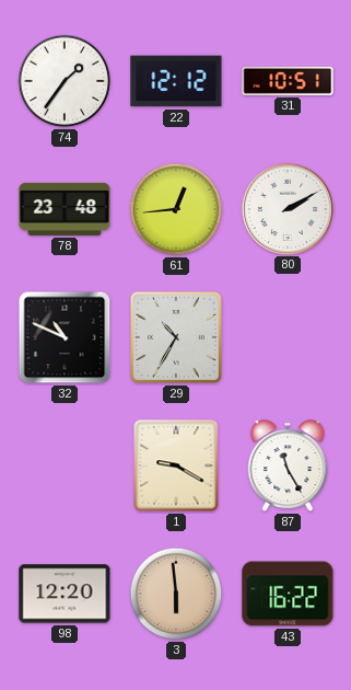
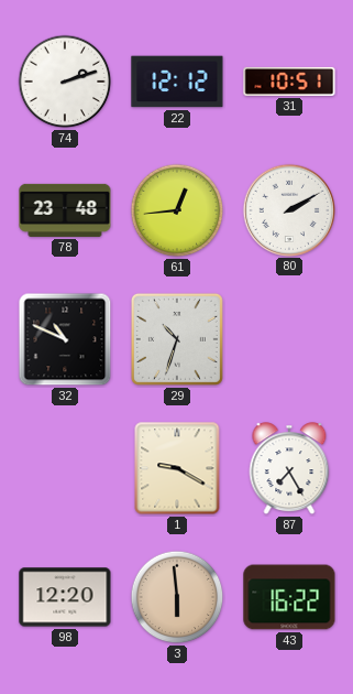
74: 1:36 -> 2:12
29: 10:35 -> 10:33
87: 11:25 -> 7:25
